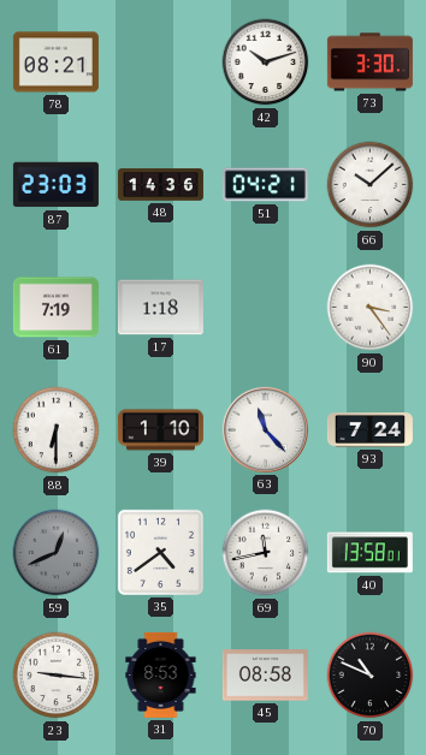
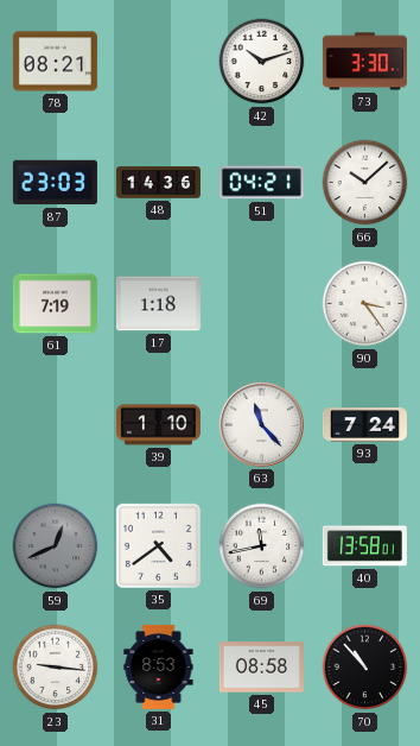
88: 6:30 -> none
70: 10:49 -> 10:53
